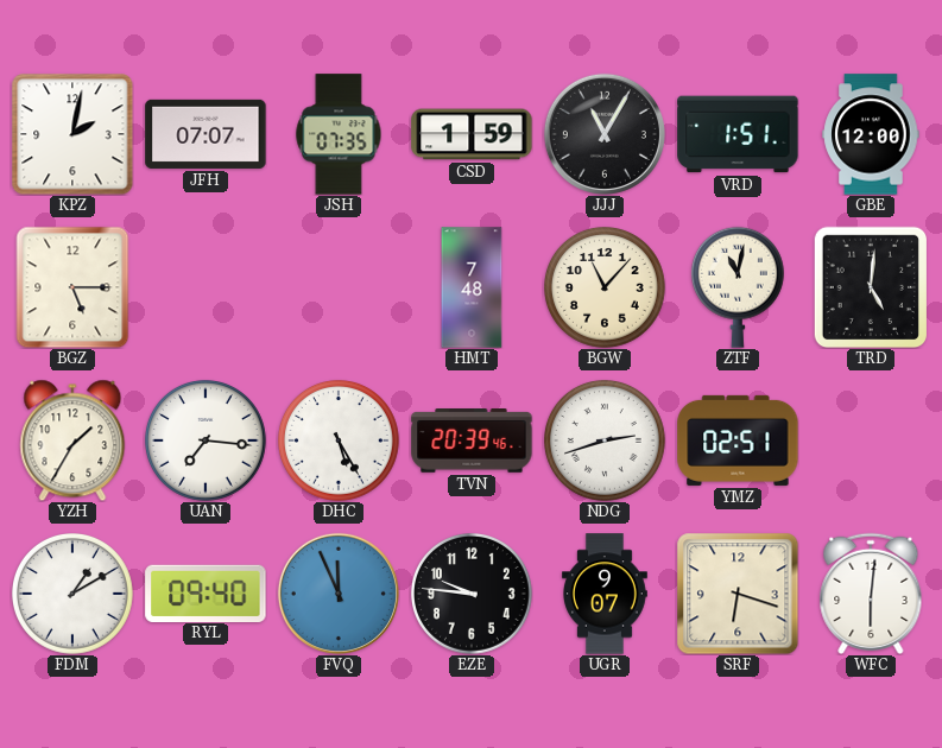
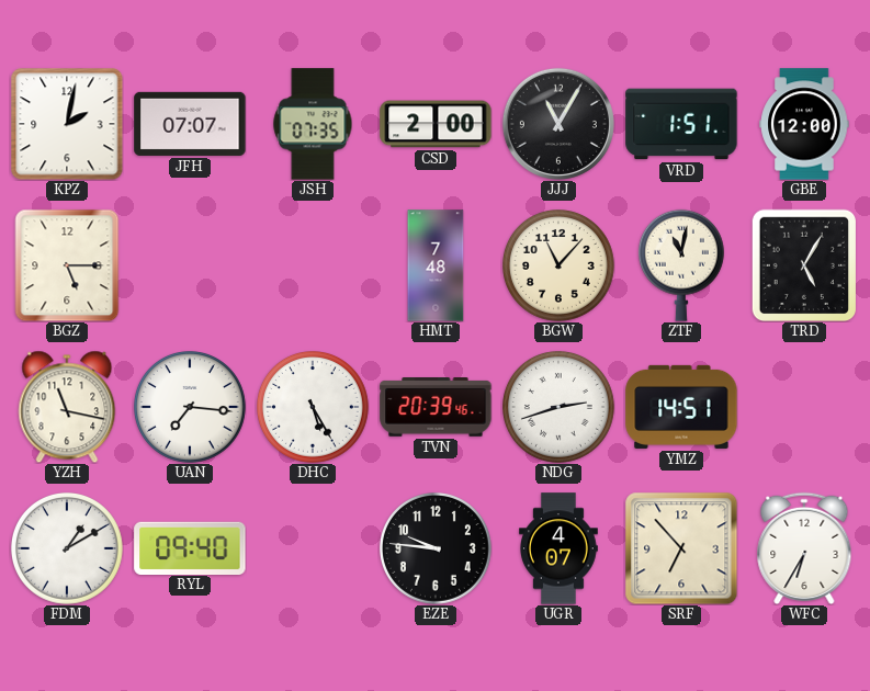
CSD: 1:59 -> 2:00
TRD: 5:01 -> 5:05
YZH: 1:35 -> 11:17
YMZ: 02:51 -> 14:51
FVQ: 11:56 -> none
UGR: 9:07 -> 4:07
SRF: 6:18 -> 6:53
WFC: 6:01 -> 6:35
